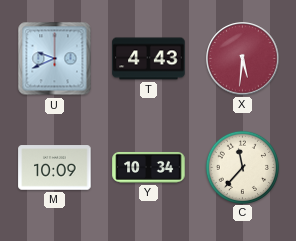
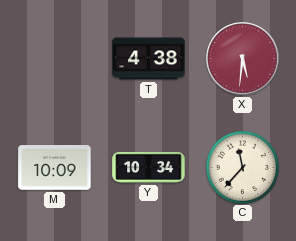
U: 9:41 -> none
T: 4:43 -> 4:38
